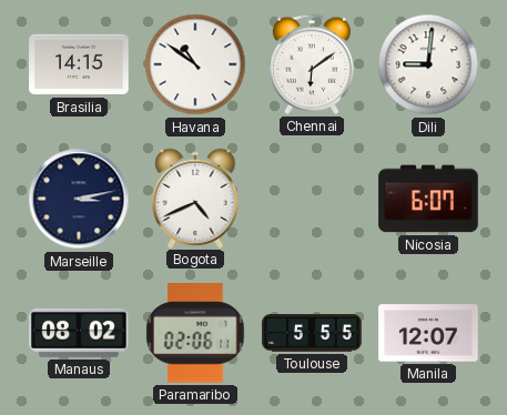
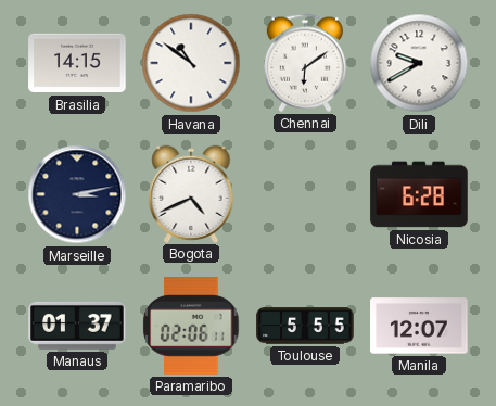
Dili: 9:01 -> 9:40
Nicosia: 6:07 -> 6:28
Manaus: 08:02 -> 01:37
